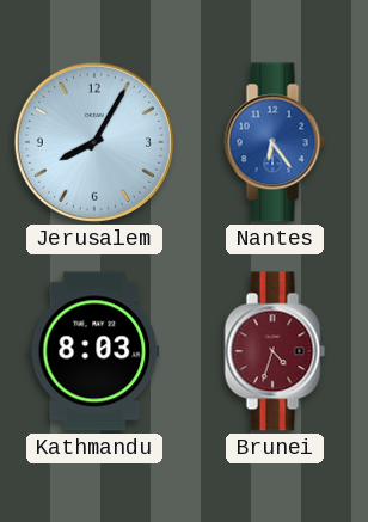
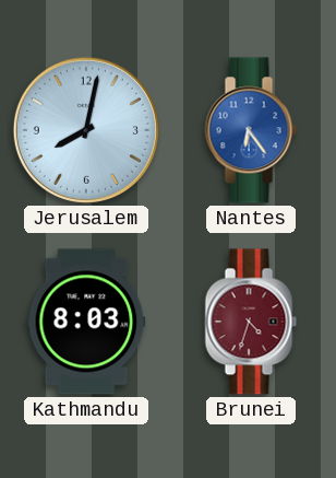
Jerusalem: 8:05 -> 8:02
